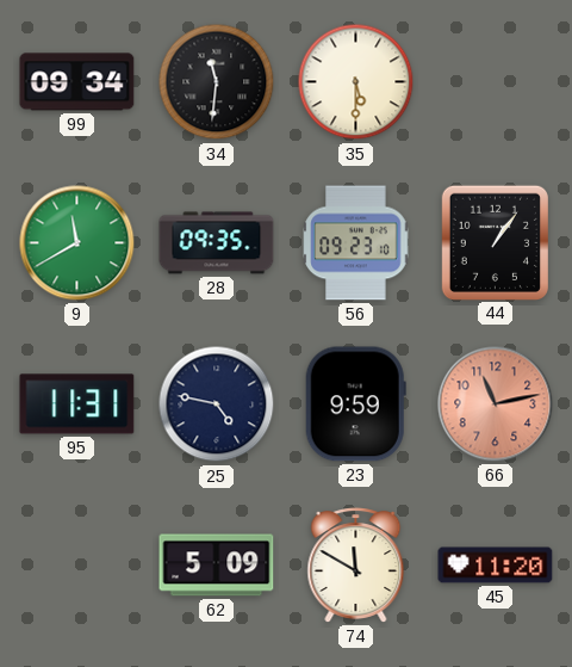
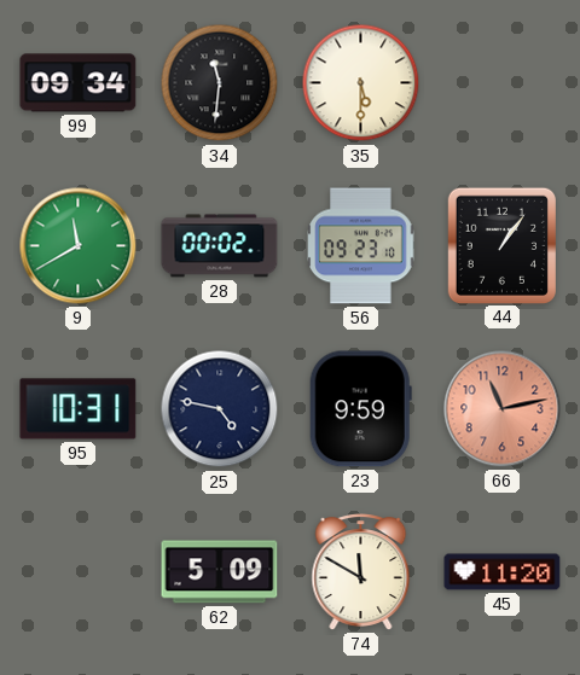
28: 09:35 -> 00:02
95: 11:31 -> 10:31
